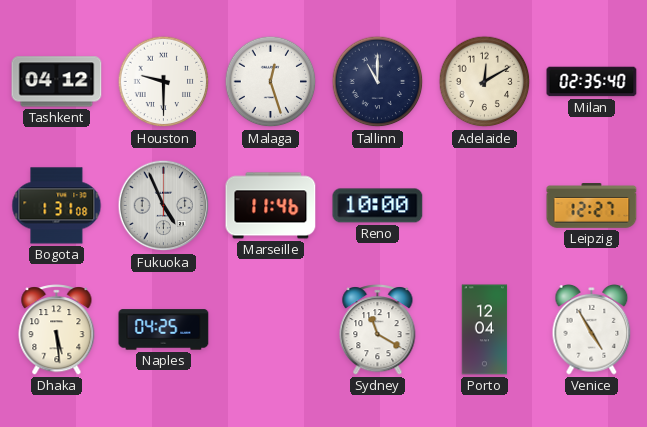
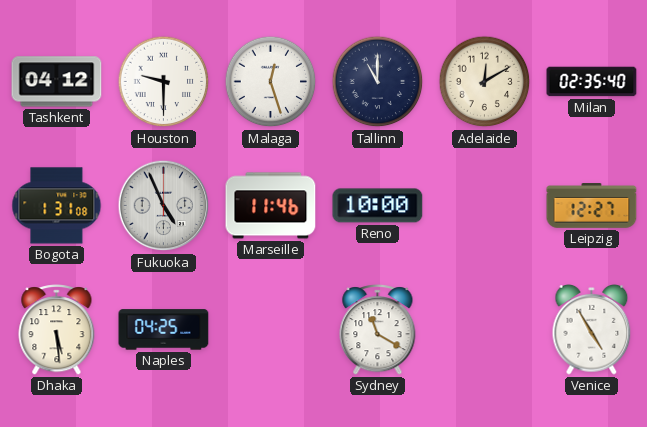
Porto: 12:04 -> none
